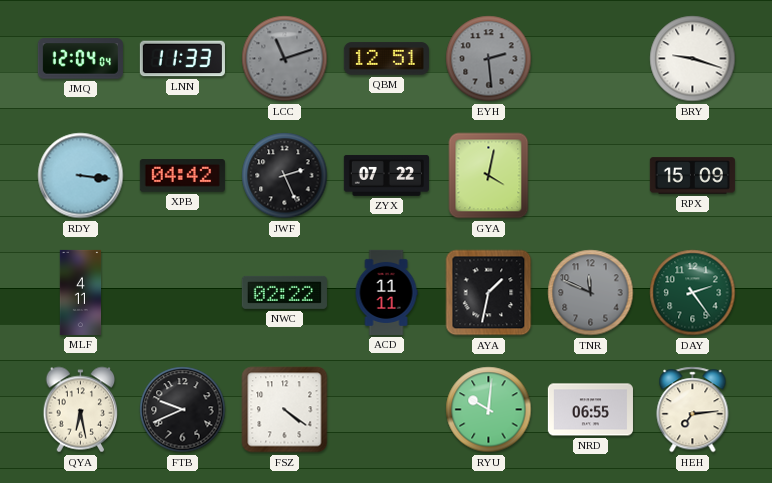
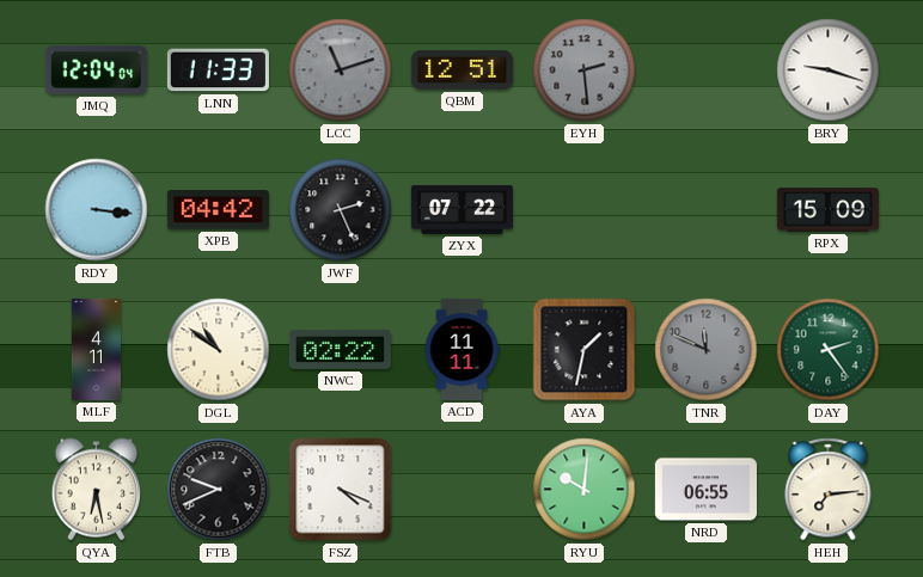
GYA: 4:02 -> none
DGL: none -> 10:51
FSZ: 4:21 -> 4:19
